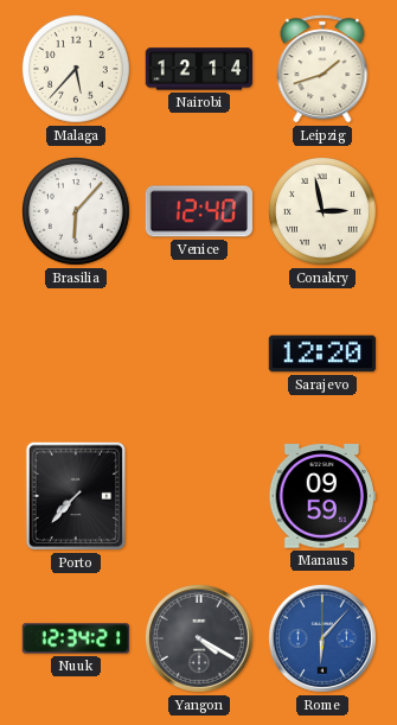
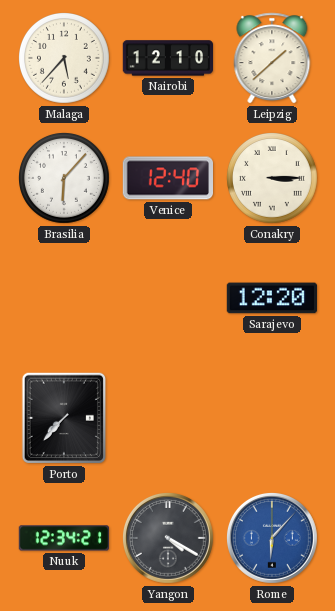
Nairobi: 12:14 -> 12:10
Leipzig: 1:42 -> 1:38
Conakry: 2:58 -> 3:15
Manaus: 09:59 -> none
